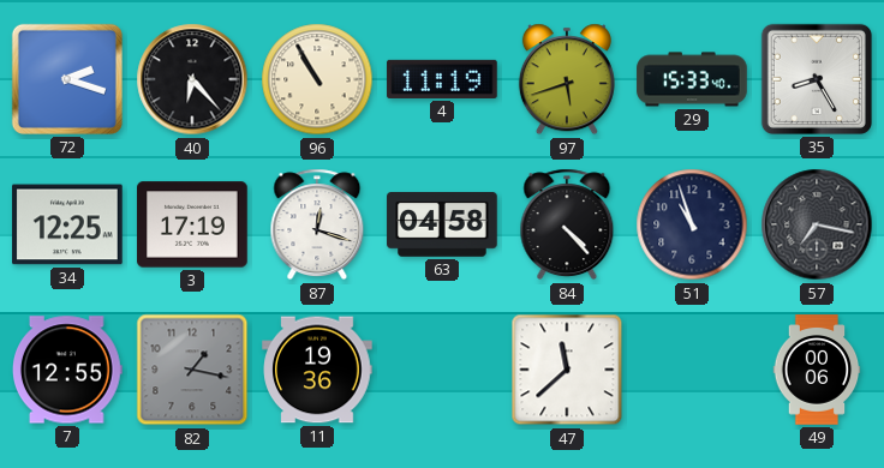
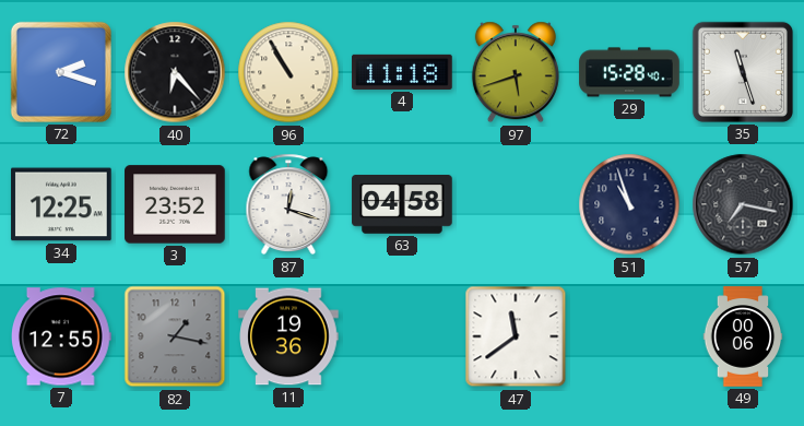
4: 11:19 -> 11:18
29: 15:33 -> 15:28
35: 8:25 -> 11:27
3: 17:19 -> 23:52
84: 4:23 -> none
47: 11:38 -> 11:39
